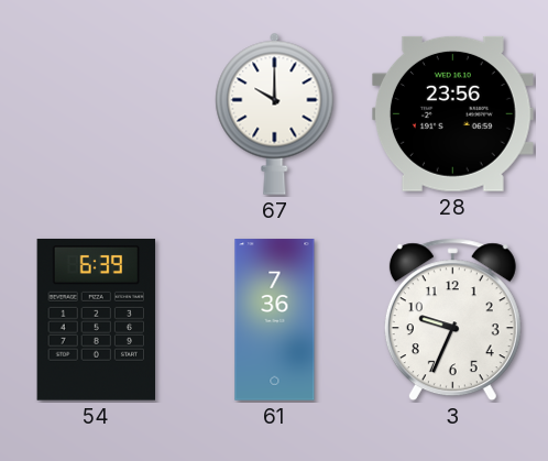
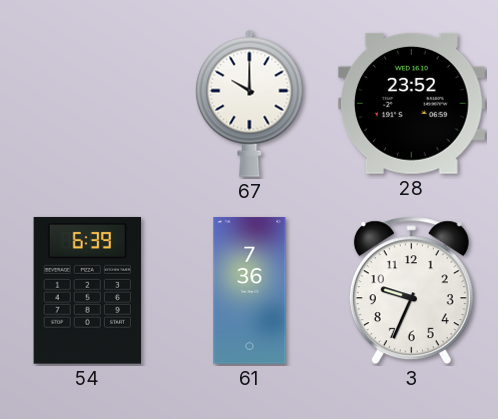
28: 23:56 -> 23:52
